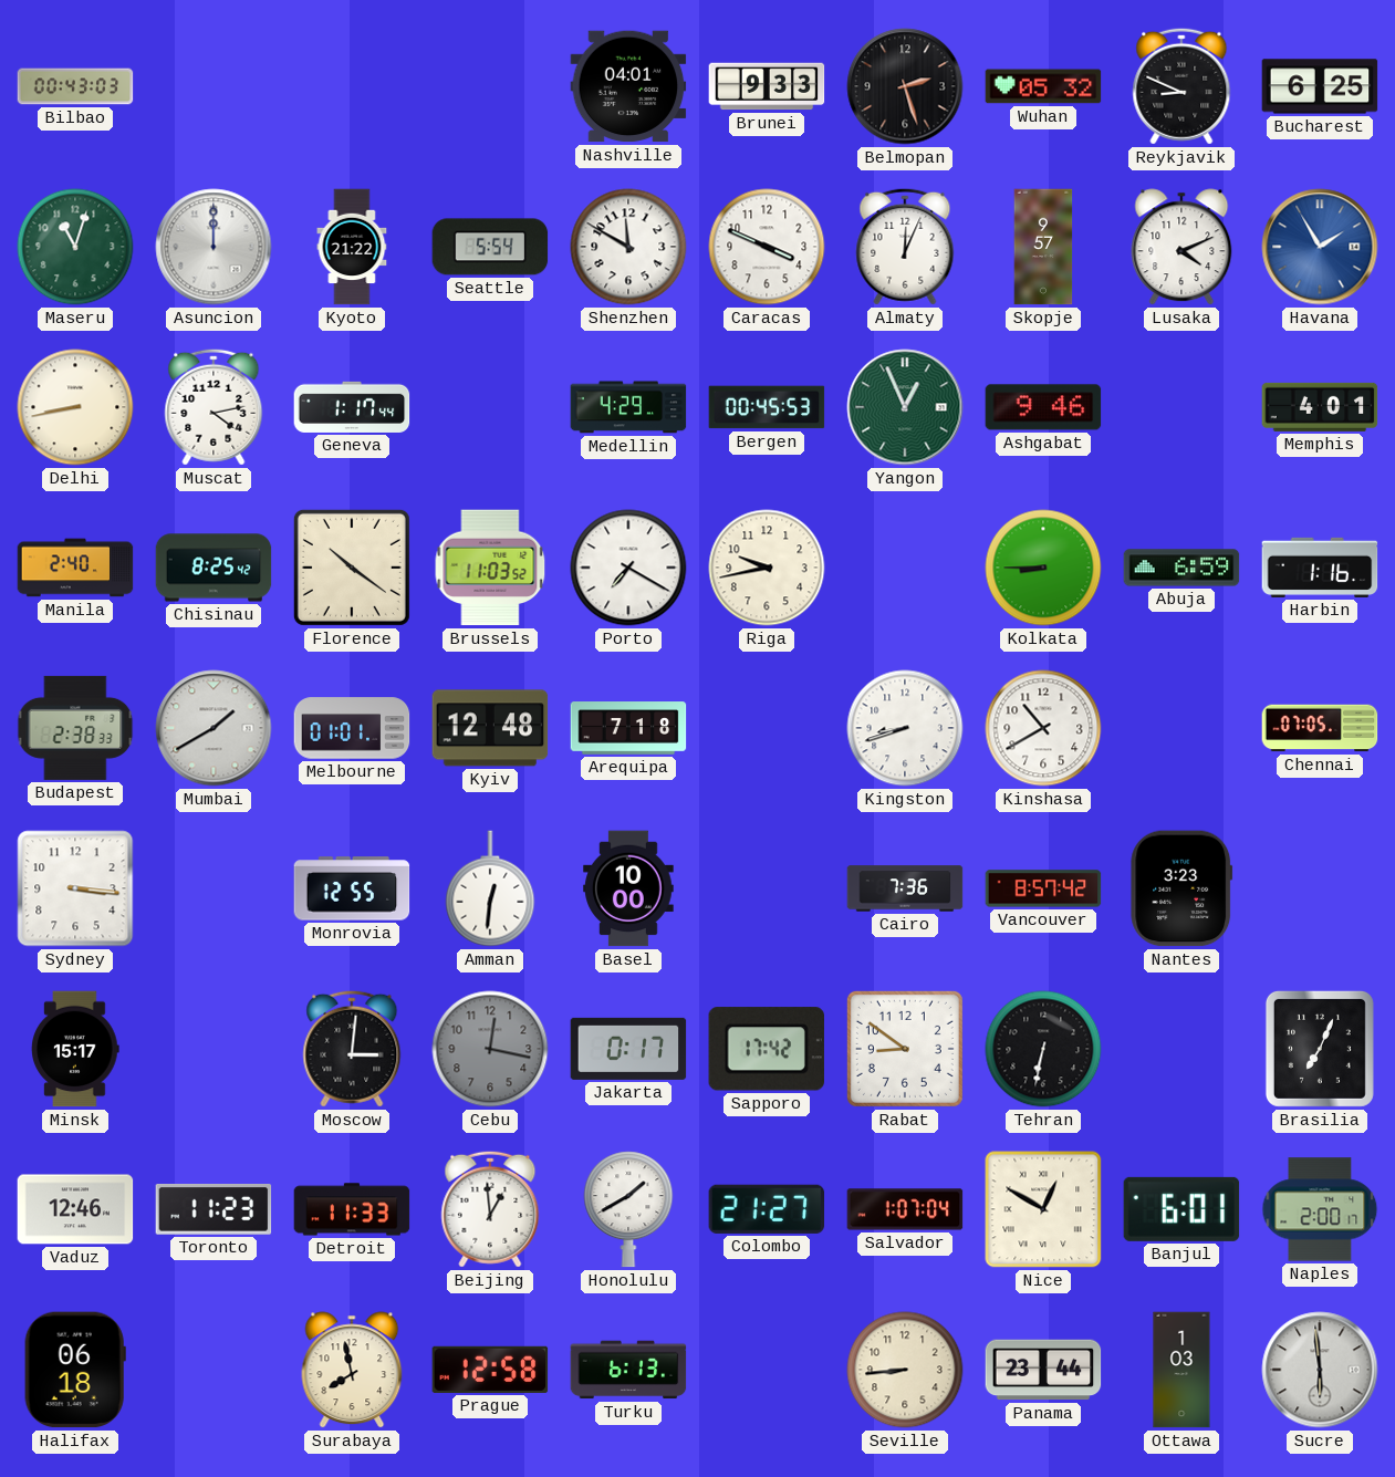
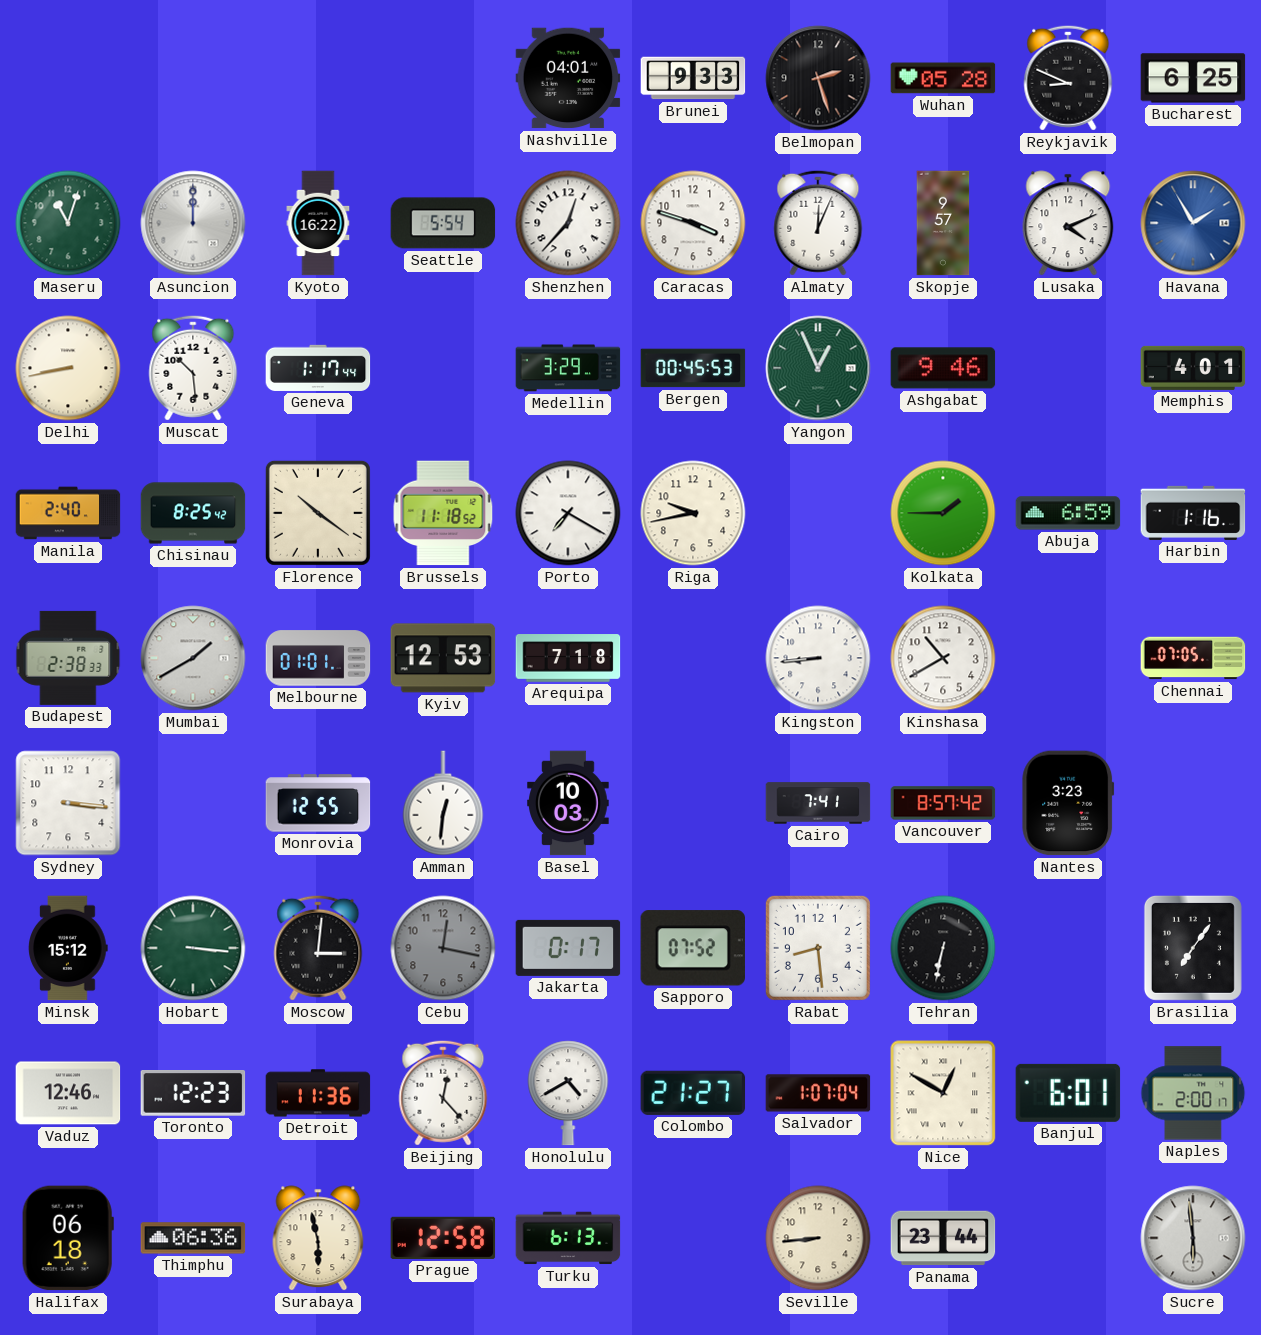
Bilbao: 00:43 -> none
Wuhan: 05:32 -> 05:28
Kyoto: 21:22 -> 16:22
Shenzhen: 11:50 -> 12:37
Caracas: 3:49 -> 3:48
Muscat: 4:13 -> 10:29
Medellin: 4:29 -> 3:29
Brussels: 11:03 -> 11:18
Kolkata: 8:45 -> 1:45
Kyiv: 12:48 -> 12:53
Kingston: 8:42 -> 8:44
Basel: 10:00 -> 10:03
Cairo: 7:36 -> 7:41
Minsk: 15:17 -> 15:12
Hobart: none -> 3:16
Sapporo: 17:42 -> 07:52
Rabat: 8:51 -> 8:29
Brasilia: 7:04 -> 7:06
Toronto: 11:23 -> 12:23
Detroit: 11:33 -> 11:36
Beijing: 12:59 -> 12:23
Honolulu: 1:40 -> 4:40
Thimphu: none -> 06:36
Surabaya: 7:58 -> 5:58
Ottawa: 1:03 -> none
